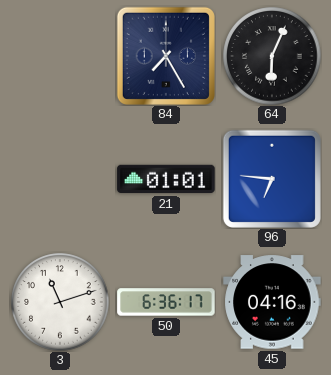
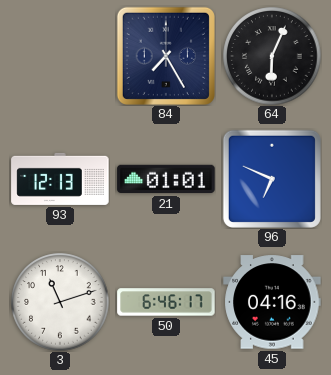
93: none -> 12:13
96: 6:46 -> 6:49
50: 6:36 -> 6:46
